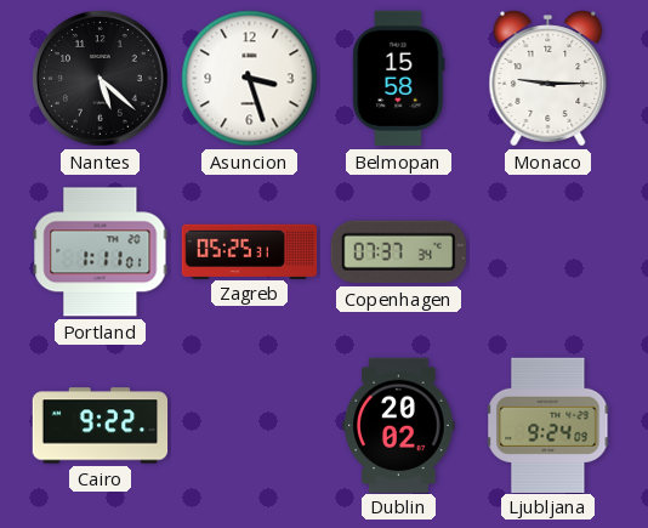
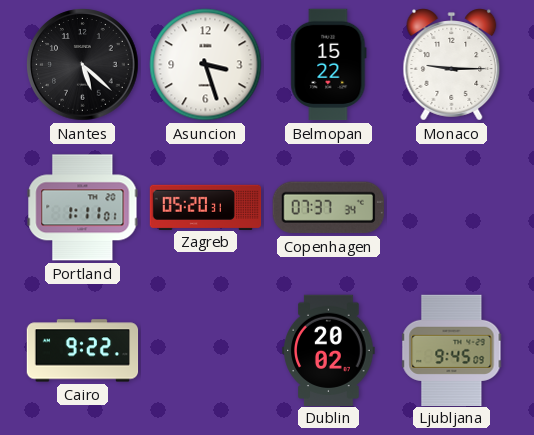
Belmopan: 15:58 -> 15:22
Zagreb: 05:25 -> 05:20
Ljubljana: 9:24 -> 9:45
